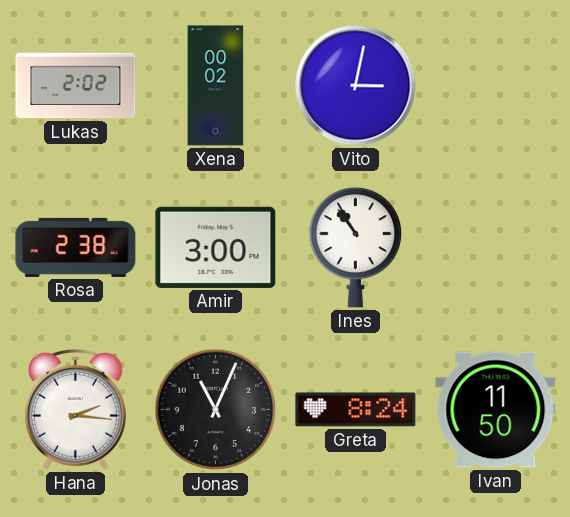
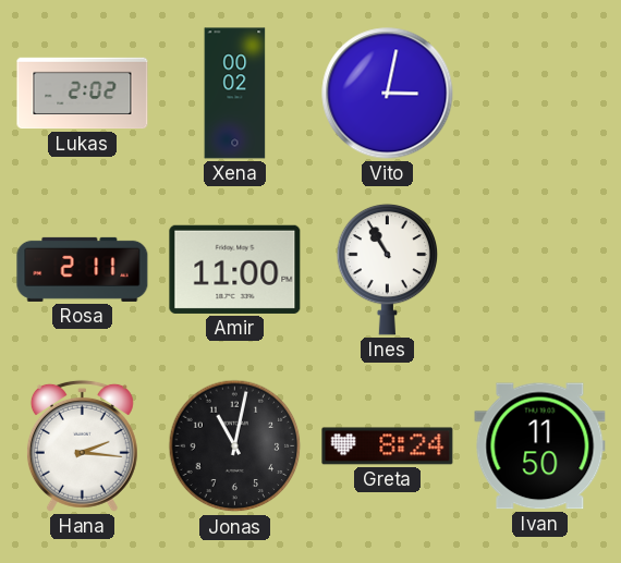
Rosa: 2:38 -> 2:11
Amir: 3:00 -> 11:00
Ines: 10:54 -> 10:55
Jonas: 11:04 -> 11:02
